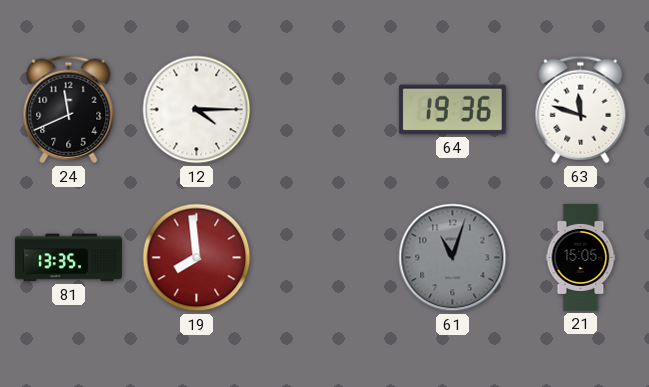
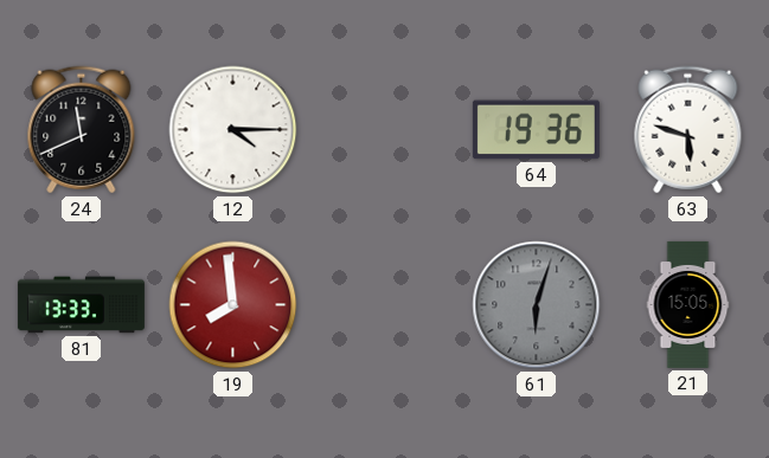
63: 11:48 -> 5:48
81: 13:35 -> 13:33
61: 11:03 -> 6:03
